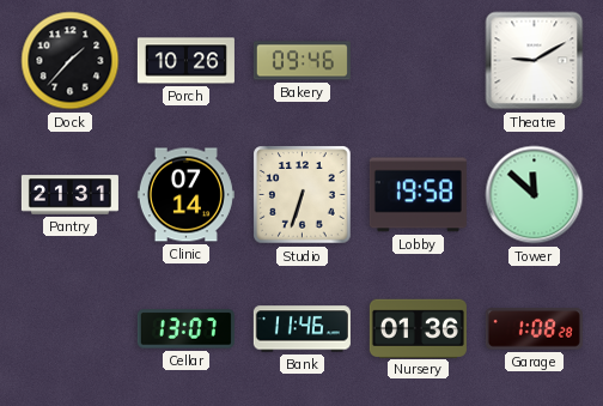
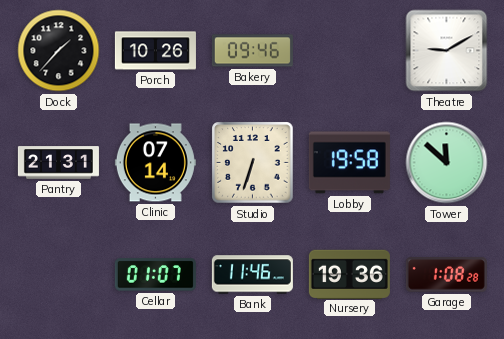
Cellar: 13:07 -> 01:07
Nursery: 01:36 -> 19:36
